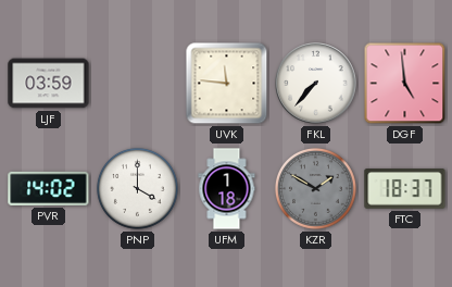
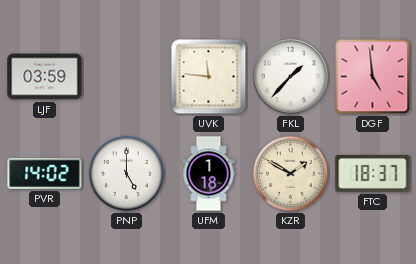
FKL: 7:37 -> 1:37
PNP: 4:00 -> 5:00
KZR dial: grey -> cream
